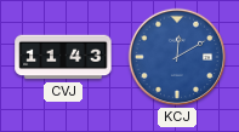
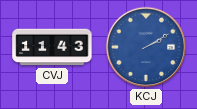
KCJ: 12:10 -> 2:10
